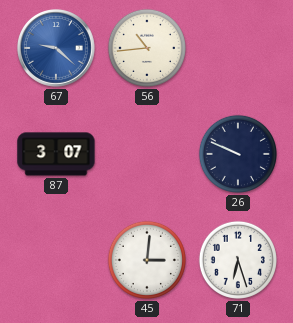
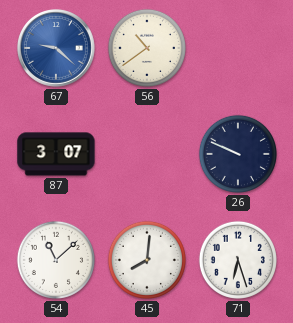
56: 10:44 -> 10:39
54: none -> 11:08
45: 3:01 -> 8:01
